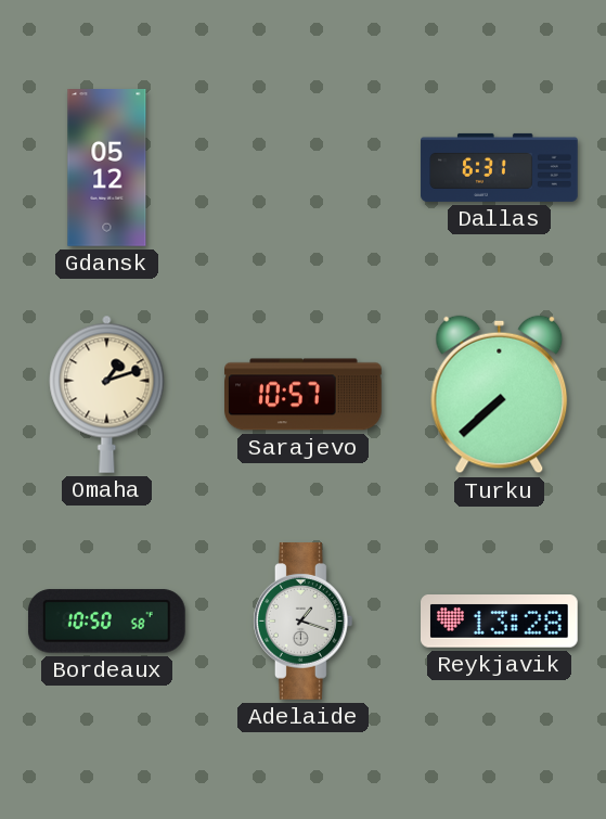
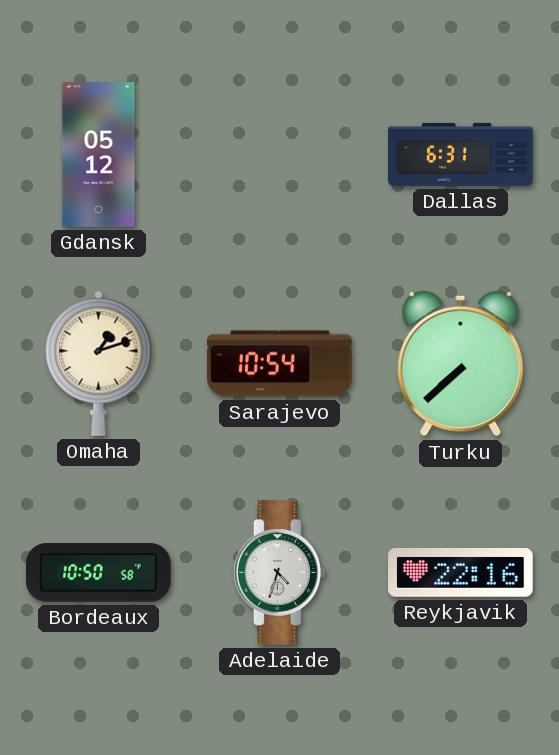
Sarajevo: 10:57 -> 10:54
Adelaide: 1:18 -> 4:33
Reykjavik: 13:28 -> 22:16
